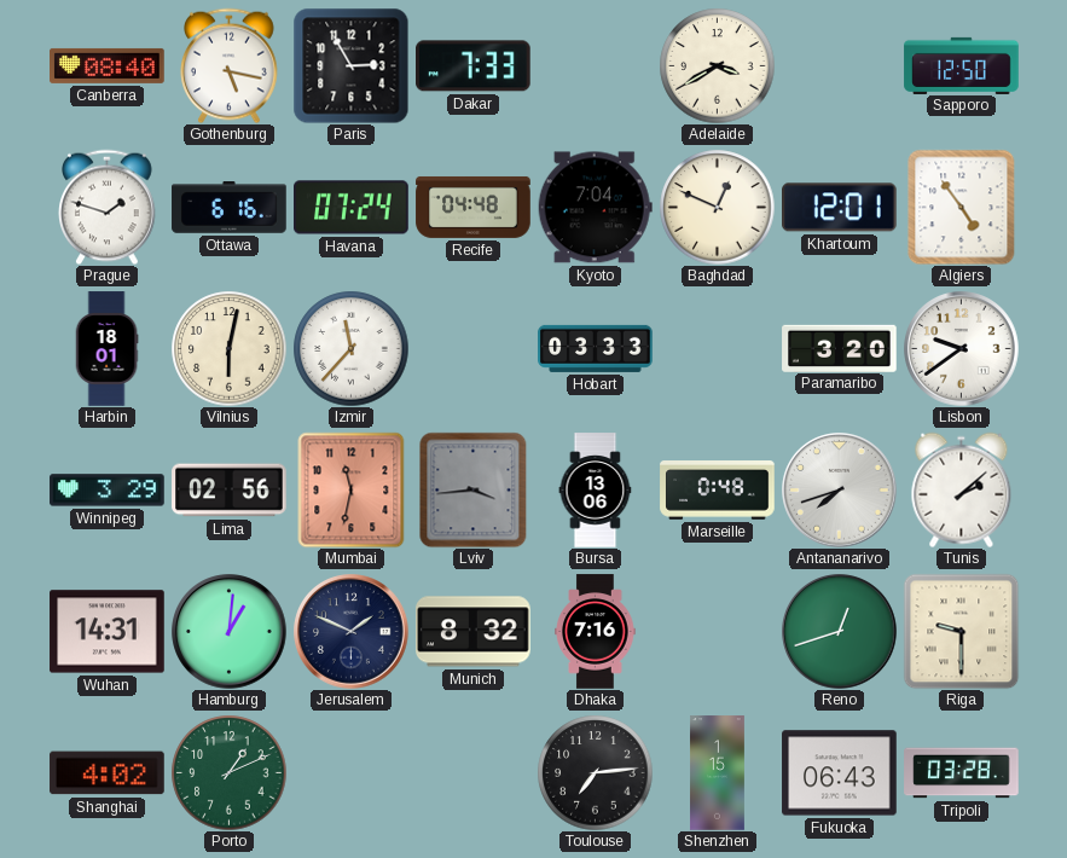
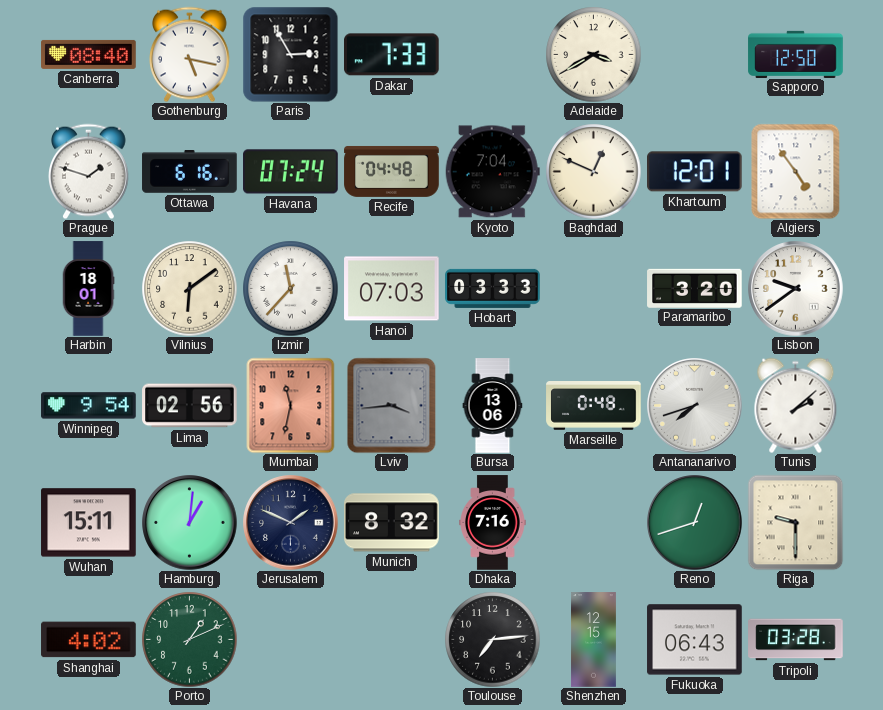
Vilnius: 6:02 -> 6:09
Hanoi: none -> 07:03
Winnipeg: 3:29 -> 9:54
Wuhan: 14:31 -> 15:11
Shenzhen: 1:15 -> 12:15
